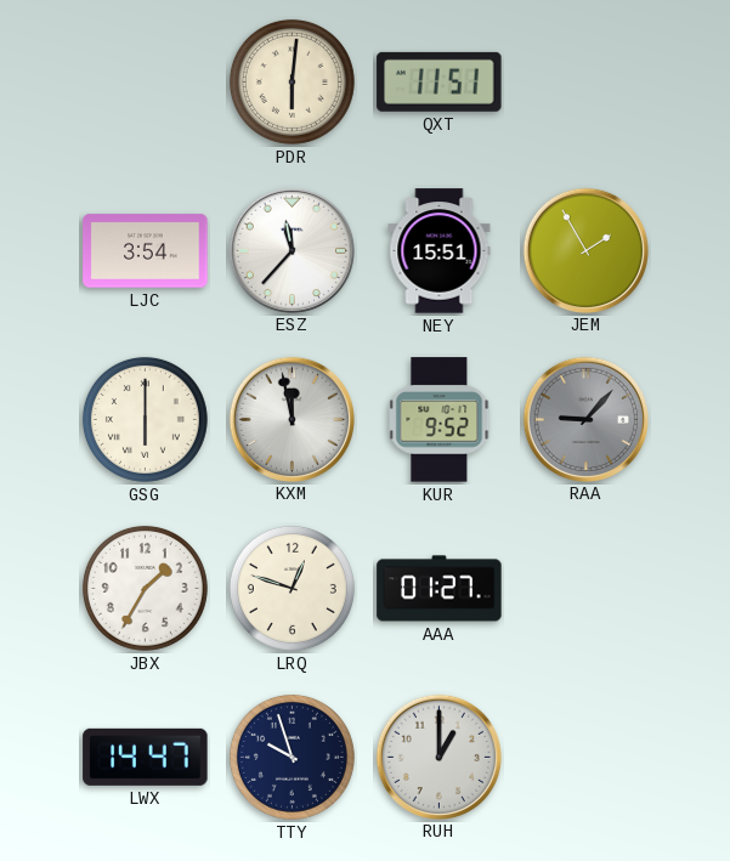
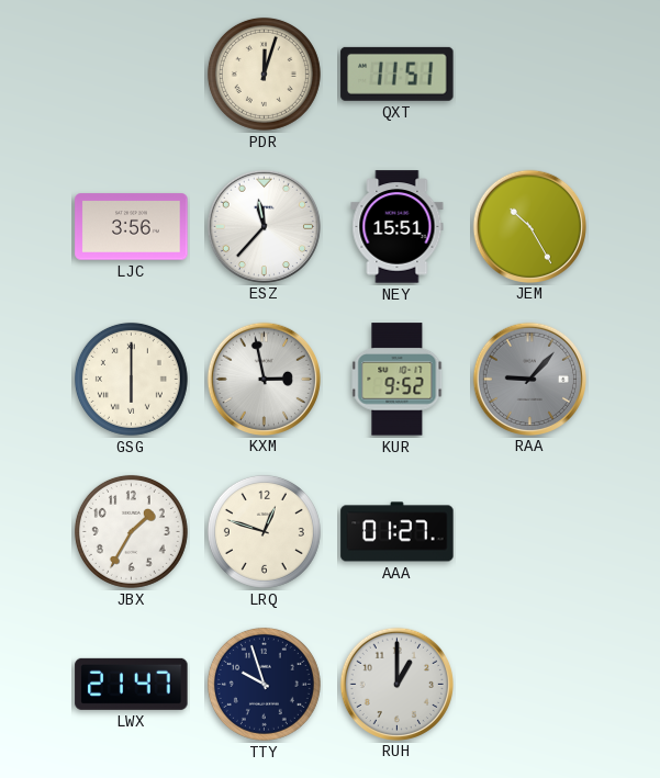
PDR: 6:01 -> 12:03
LJC: 3:54 -> 3:56
JEM: 1:55 -> 10:25
KXM: 11:58 -> 2:58
LWX: 14:47 -> 21:47
